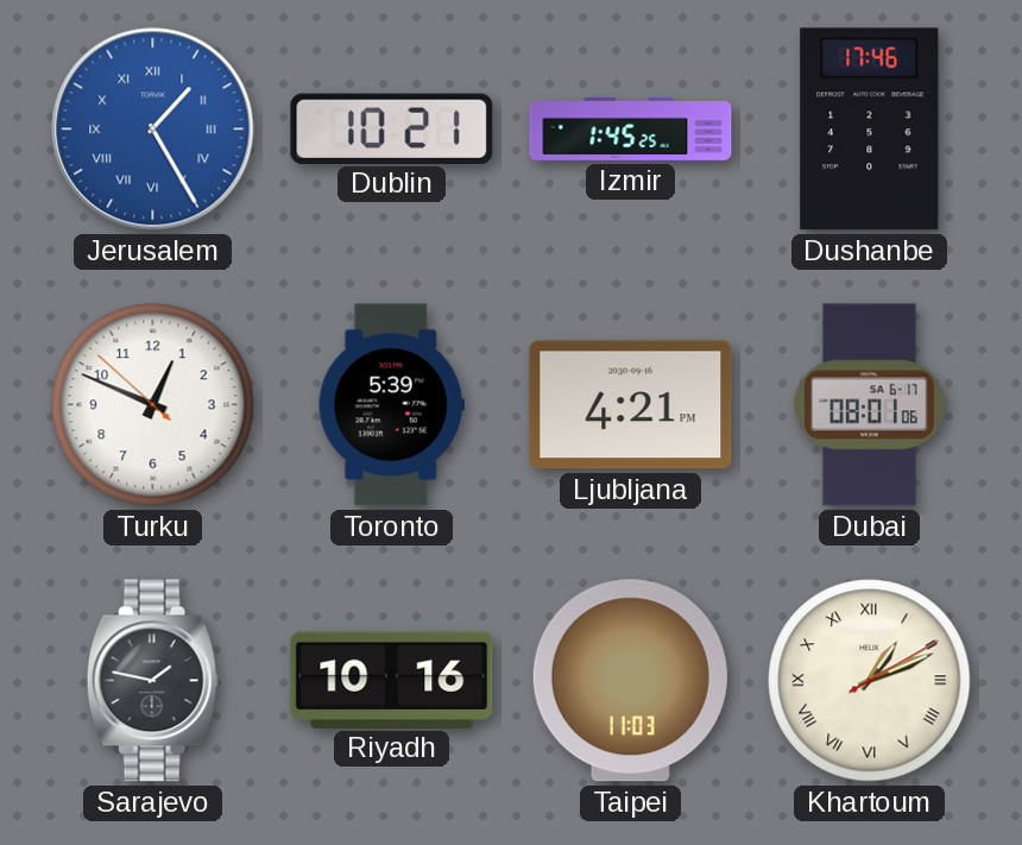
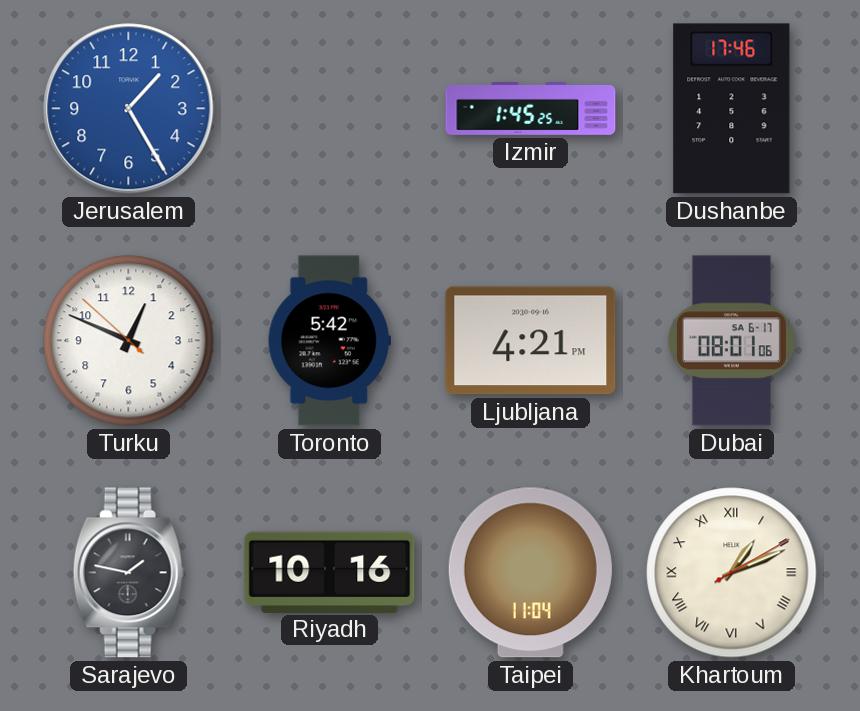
Jerusalem numerals: Roman -> Arabic
Dublin: 10:21 -> none
Toronto: 5:39 -> 5:42
Taipei: 11:03 -> 11:04
